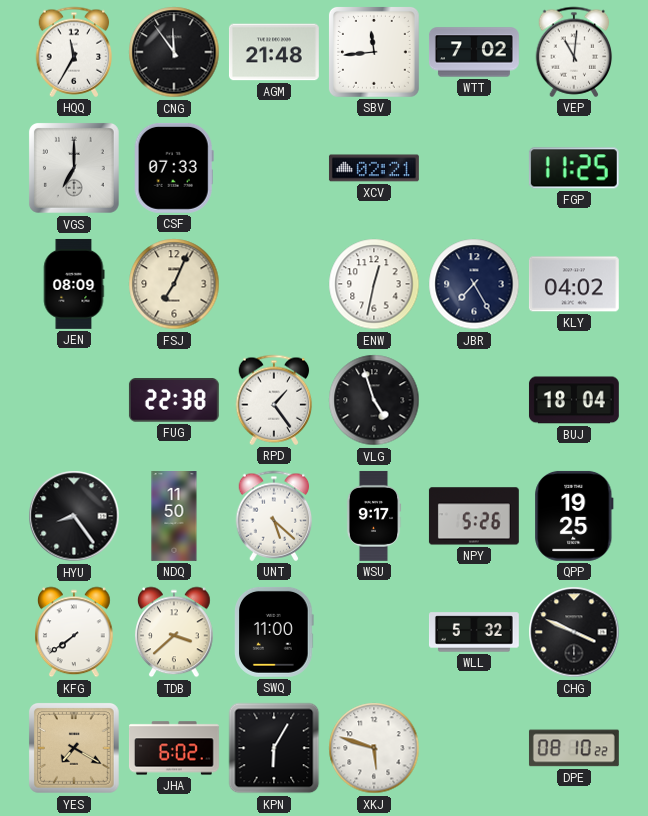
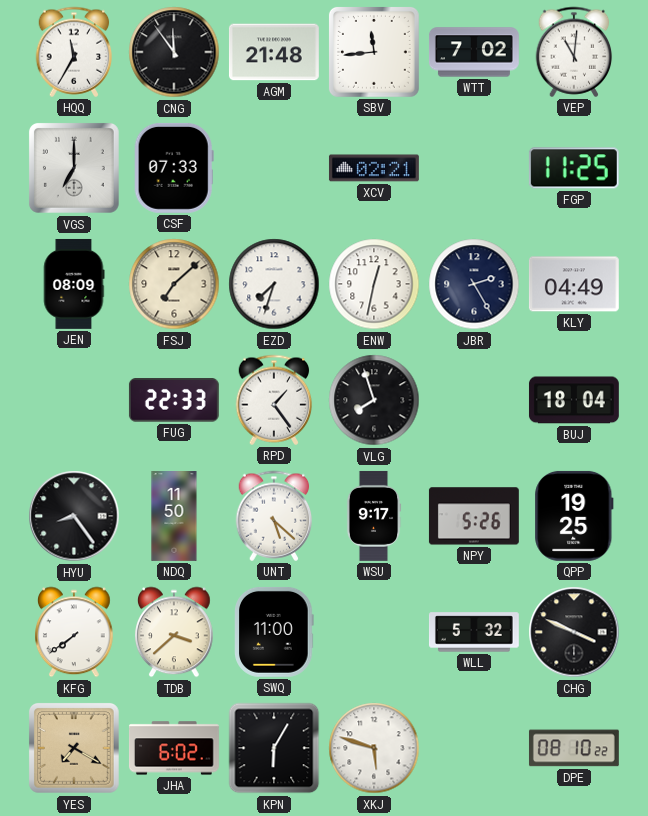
FSJ: 7:04 -> 7:08
EZD: none -> 7:33
JBR: 7:25 -> 2:25
KLY: 04:02 -> 04:49
FUG: 22:38 -> 22:33
VLG: 4:57 -> 7:57
